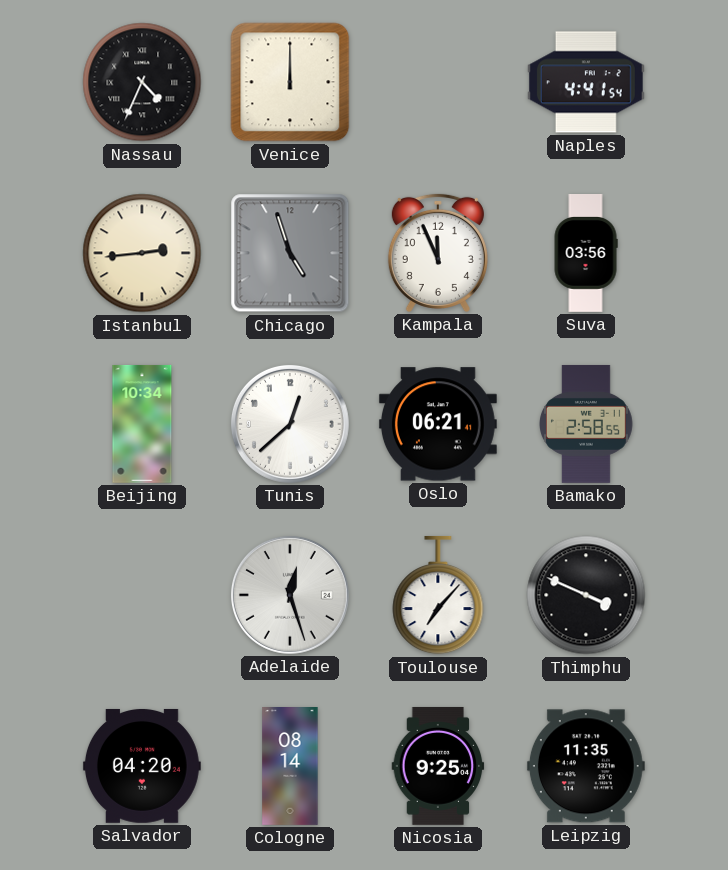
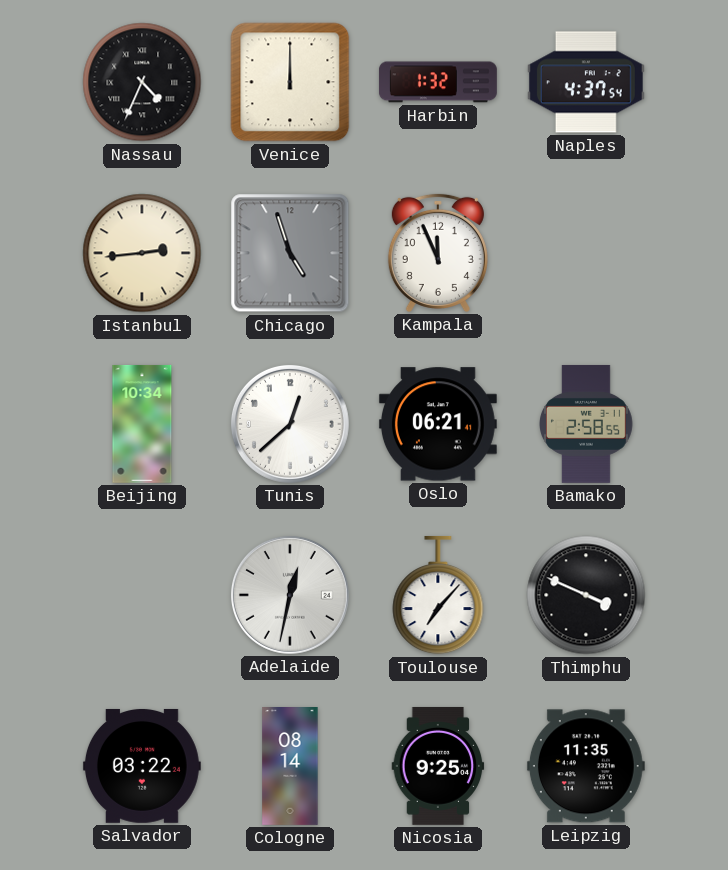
Harbin: none -> 1:32
Naples: 4:41 -> 4:37
Suva: 03:56 -> none
Adelaide: 12:27 -> 12:32
Salvador: 04:20 -> 03:22
